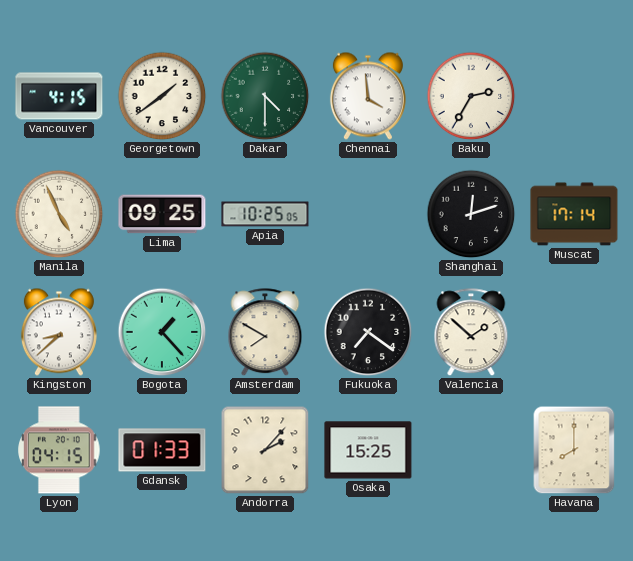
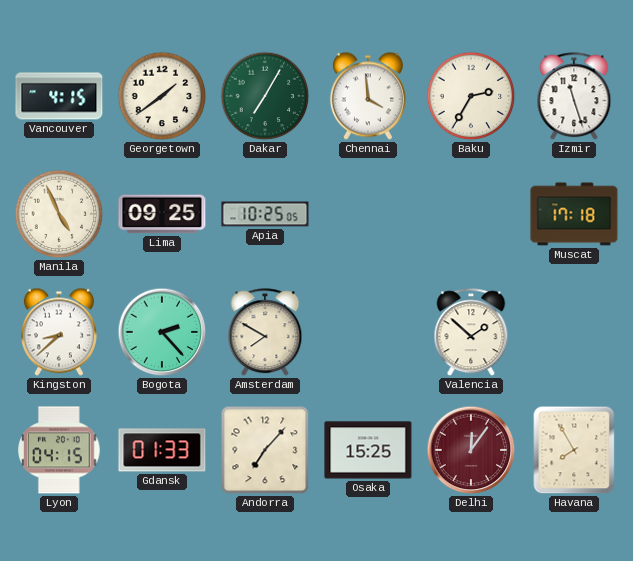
Dakar: 4:30 -> 7:05
Izmir: none -> 11:27
Shanghai: 12:12 -> none
Muscat: 17:14 -> 17:18
Bogota: 1:23 -> 2:23
Fukuoka: 7:21 -> none
Andorra: 2:07 -> 7:07
Delhi: none -> 12:06
Havana: 8:00 -> 7:55
